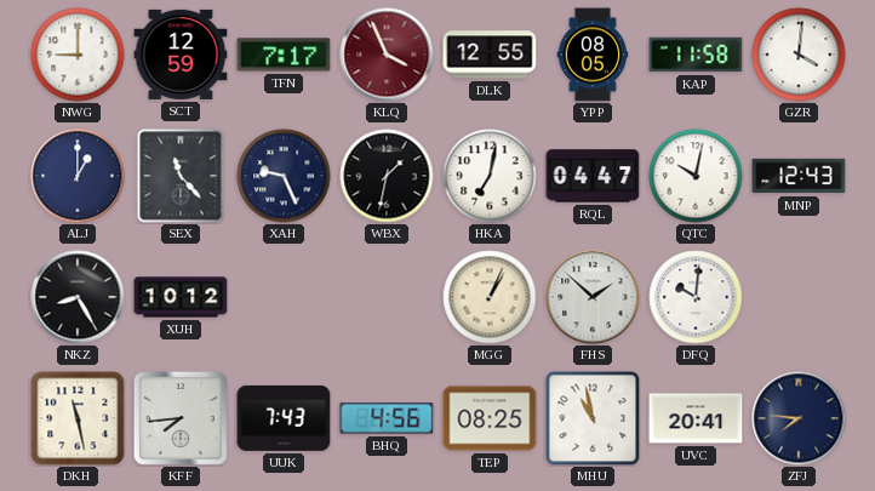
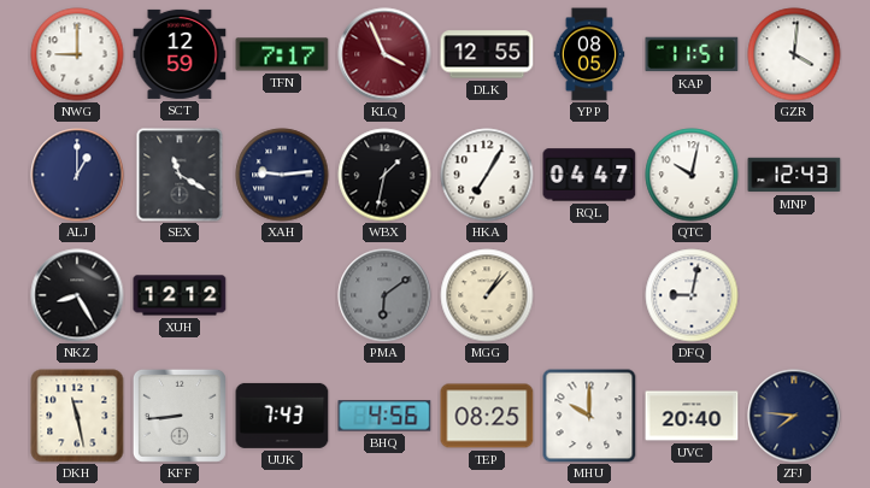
KAP: 11:58 -> 11:51
SEX: 11:23 -> 11:20
XAH: 9:26 -> 9:14
HKA: 7:02 -> 7:05
XUH: 10:12 -> 12:12
PMA: none -> 6:09
MGG: 1:04 -> 1:07
FHS: 1:52 -> none
DFQ: 10:01 -> 9:02
KFF: 7:44 -> 8:44
MHU: 10:58 -> 10:00
UVC: 20:41 -> 20:40
